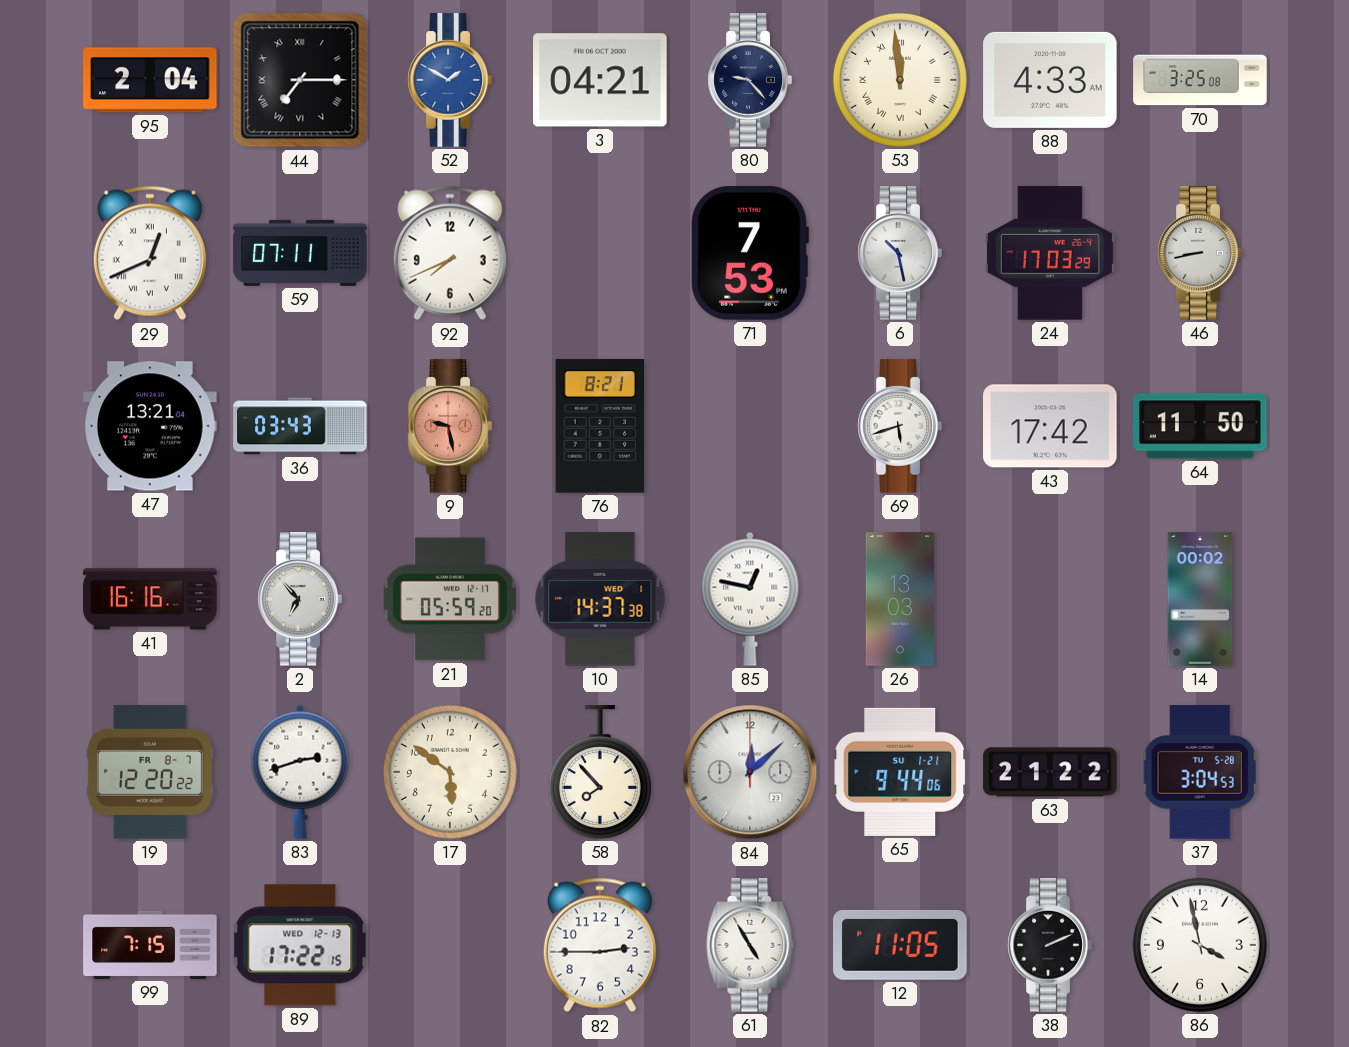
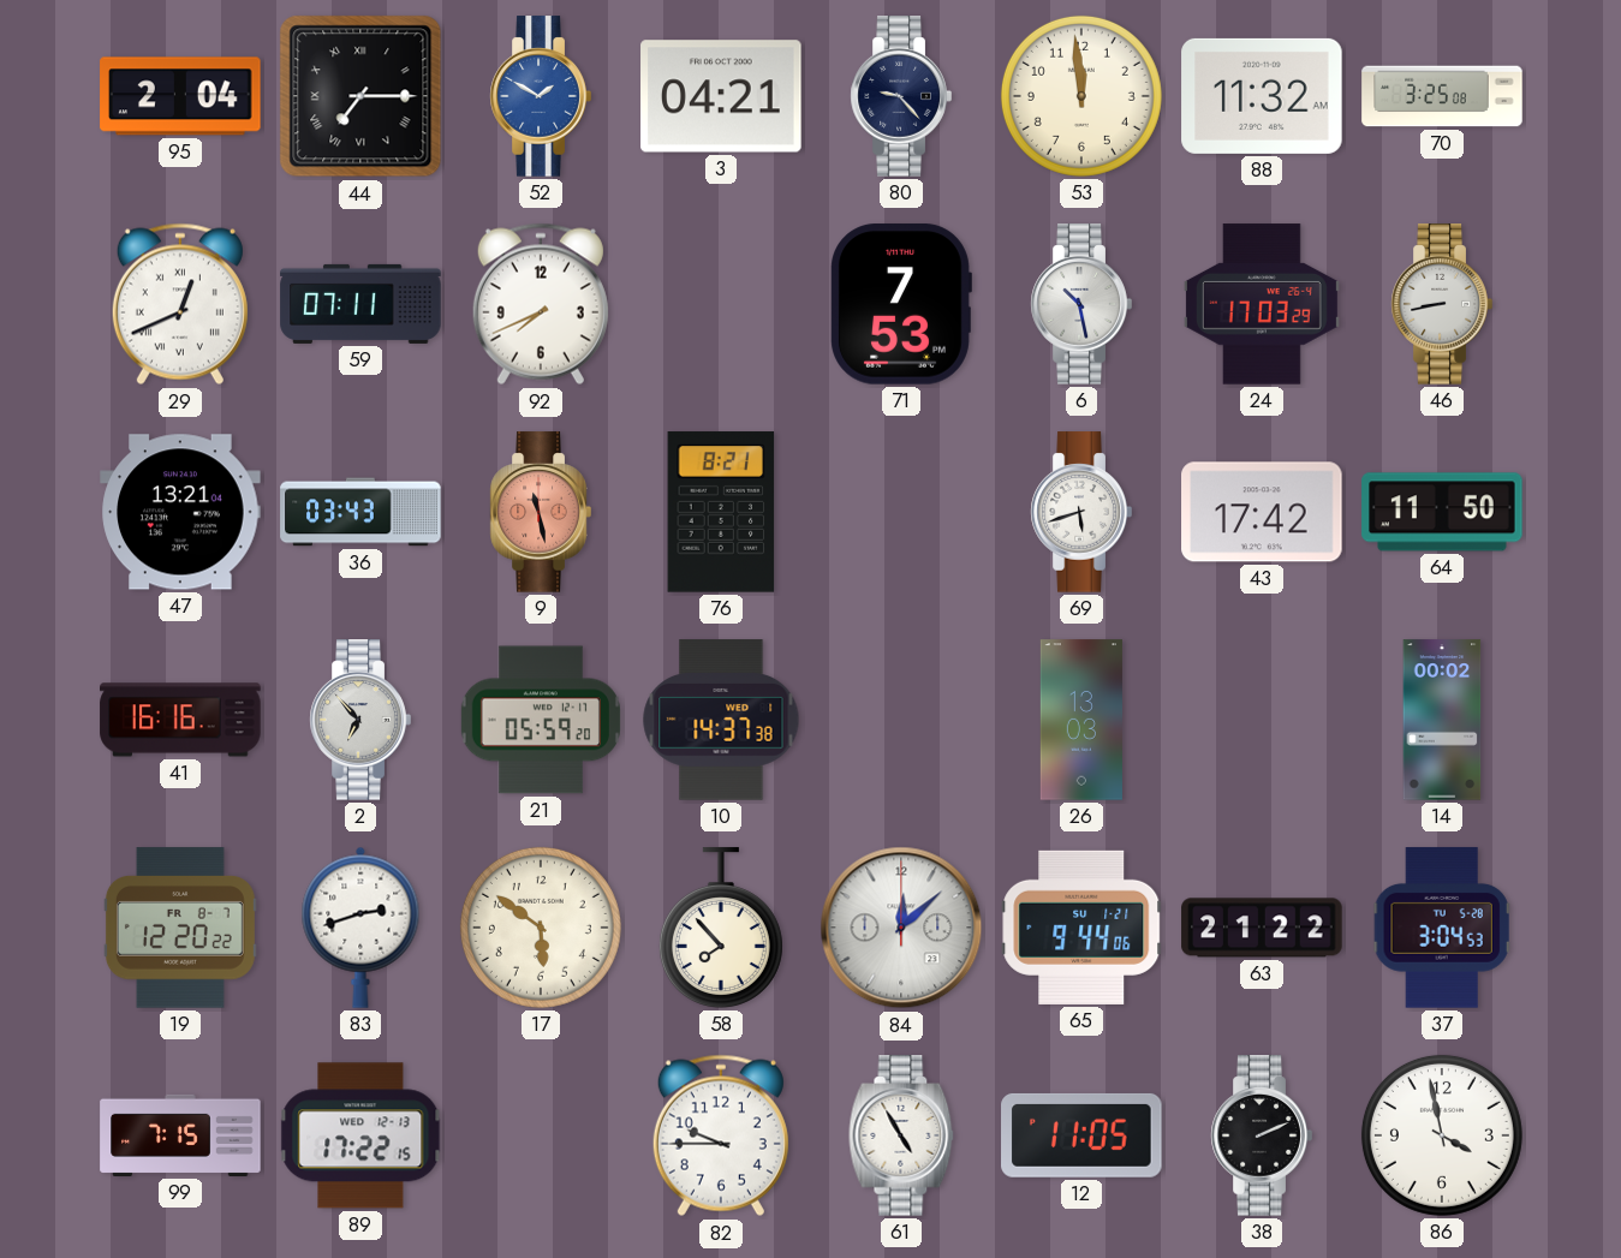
53 numerals: Roman -> Arabic
88: 4:33 -> 11:32
9: 9:28 -> 11:28
85: 12:47 -> none
82: 2:45 -> 9:45
